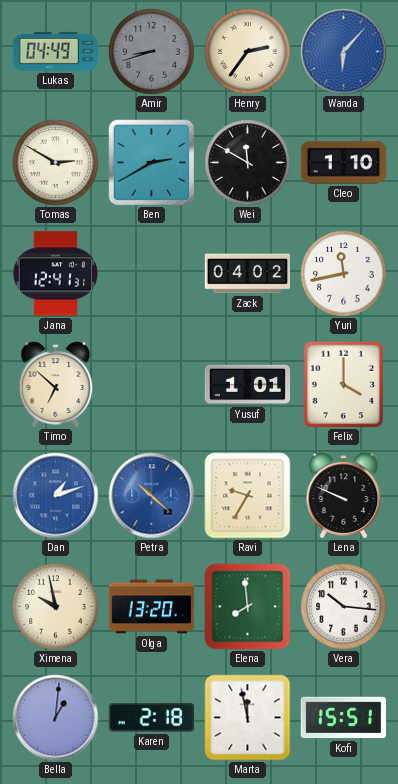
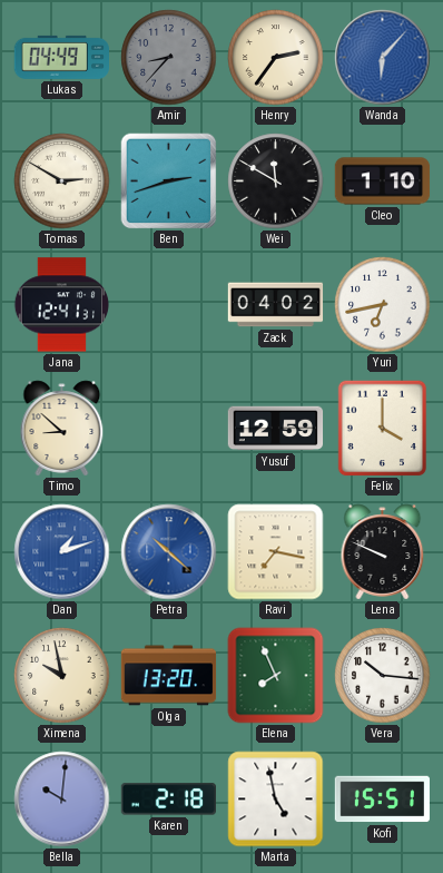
Amir: 8:42 -> 8:37
Ben: 2:40 -> 2:42
Yuri: 11:43 -> 6:43
Timo: 6:52 -> 8:52
Yusuf: 1:01 -> 12:59
Ravi: 9:35 -> 7:17
Elena: 7:59 -> 7:56
Bella: 1:01 -> 10:01
Marta: 11:58 -> 4:58
